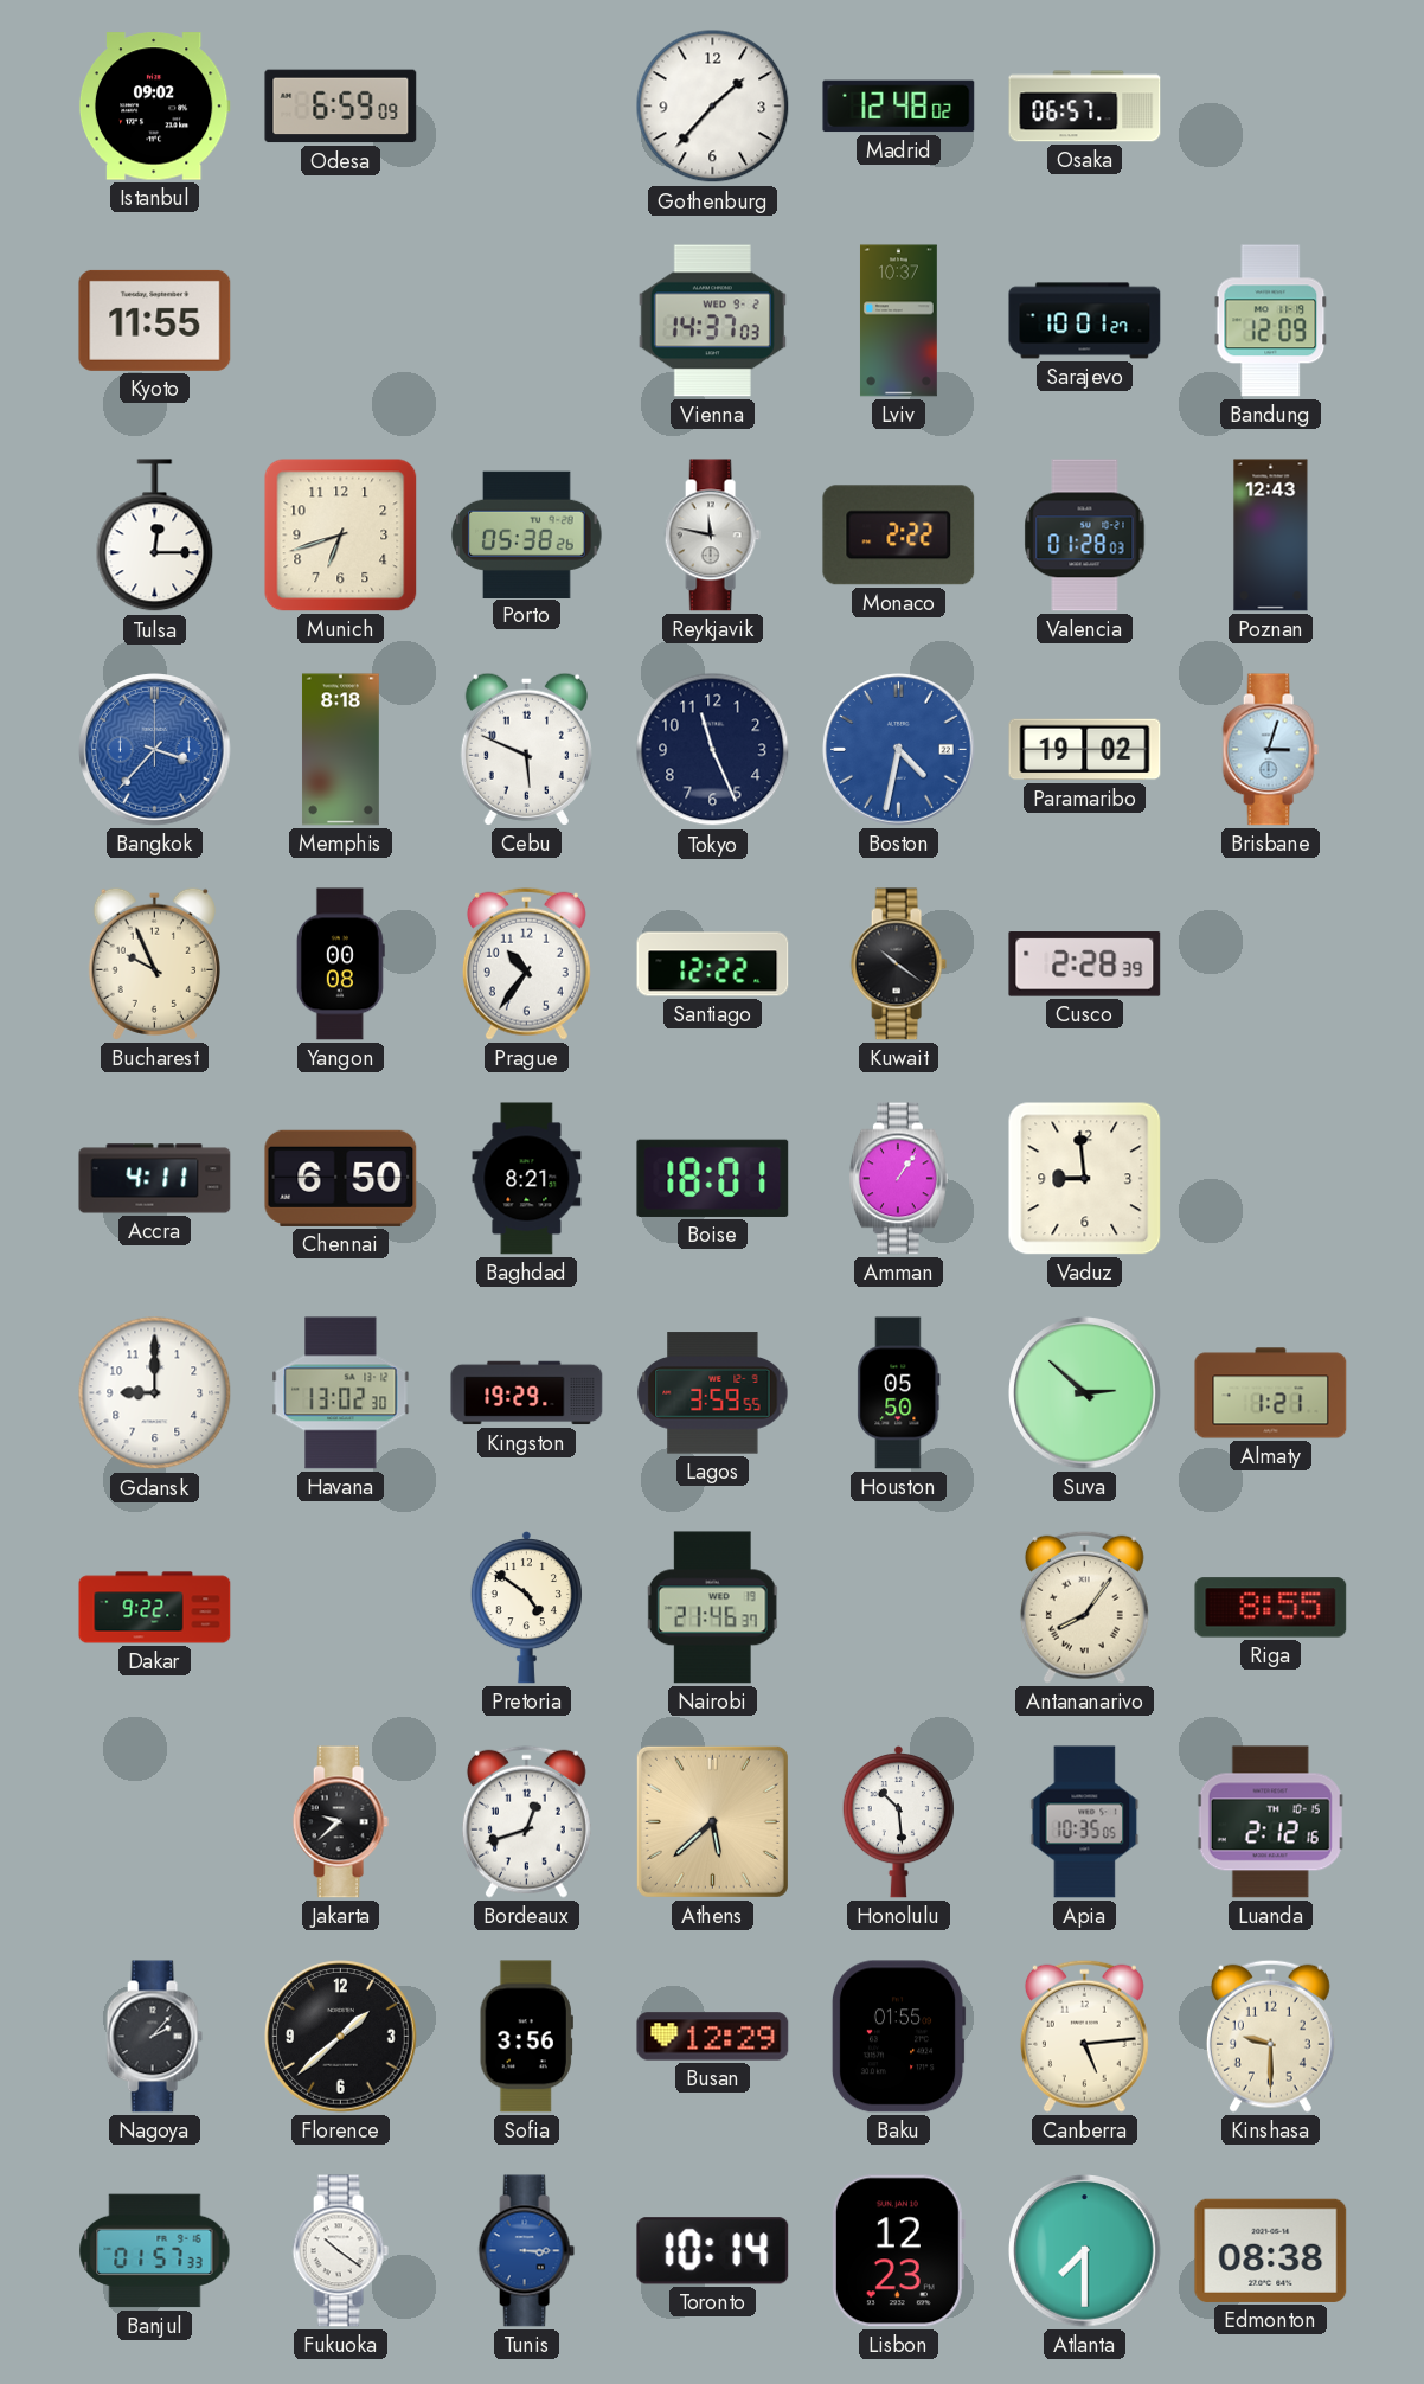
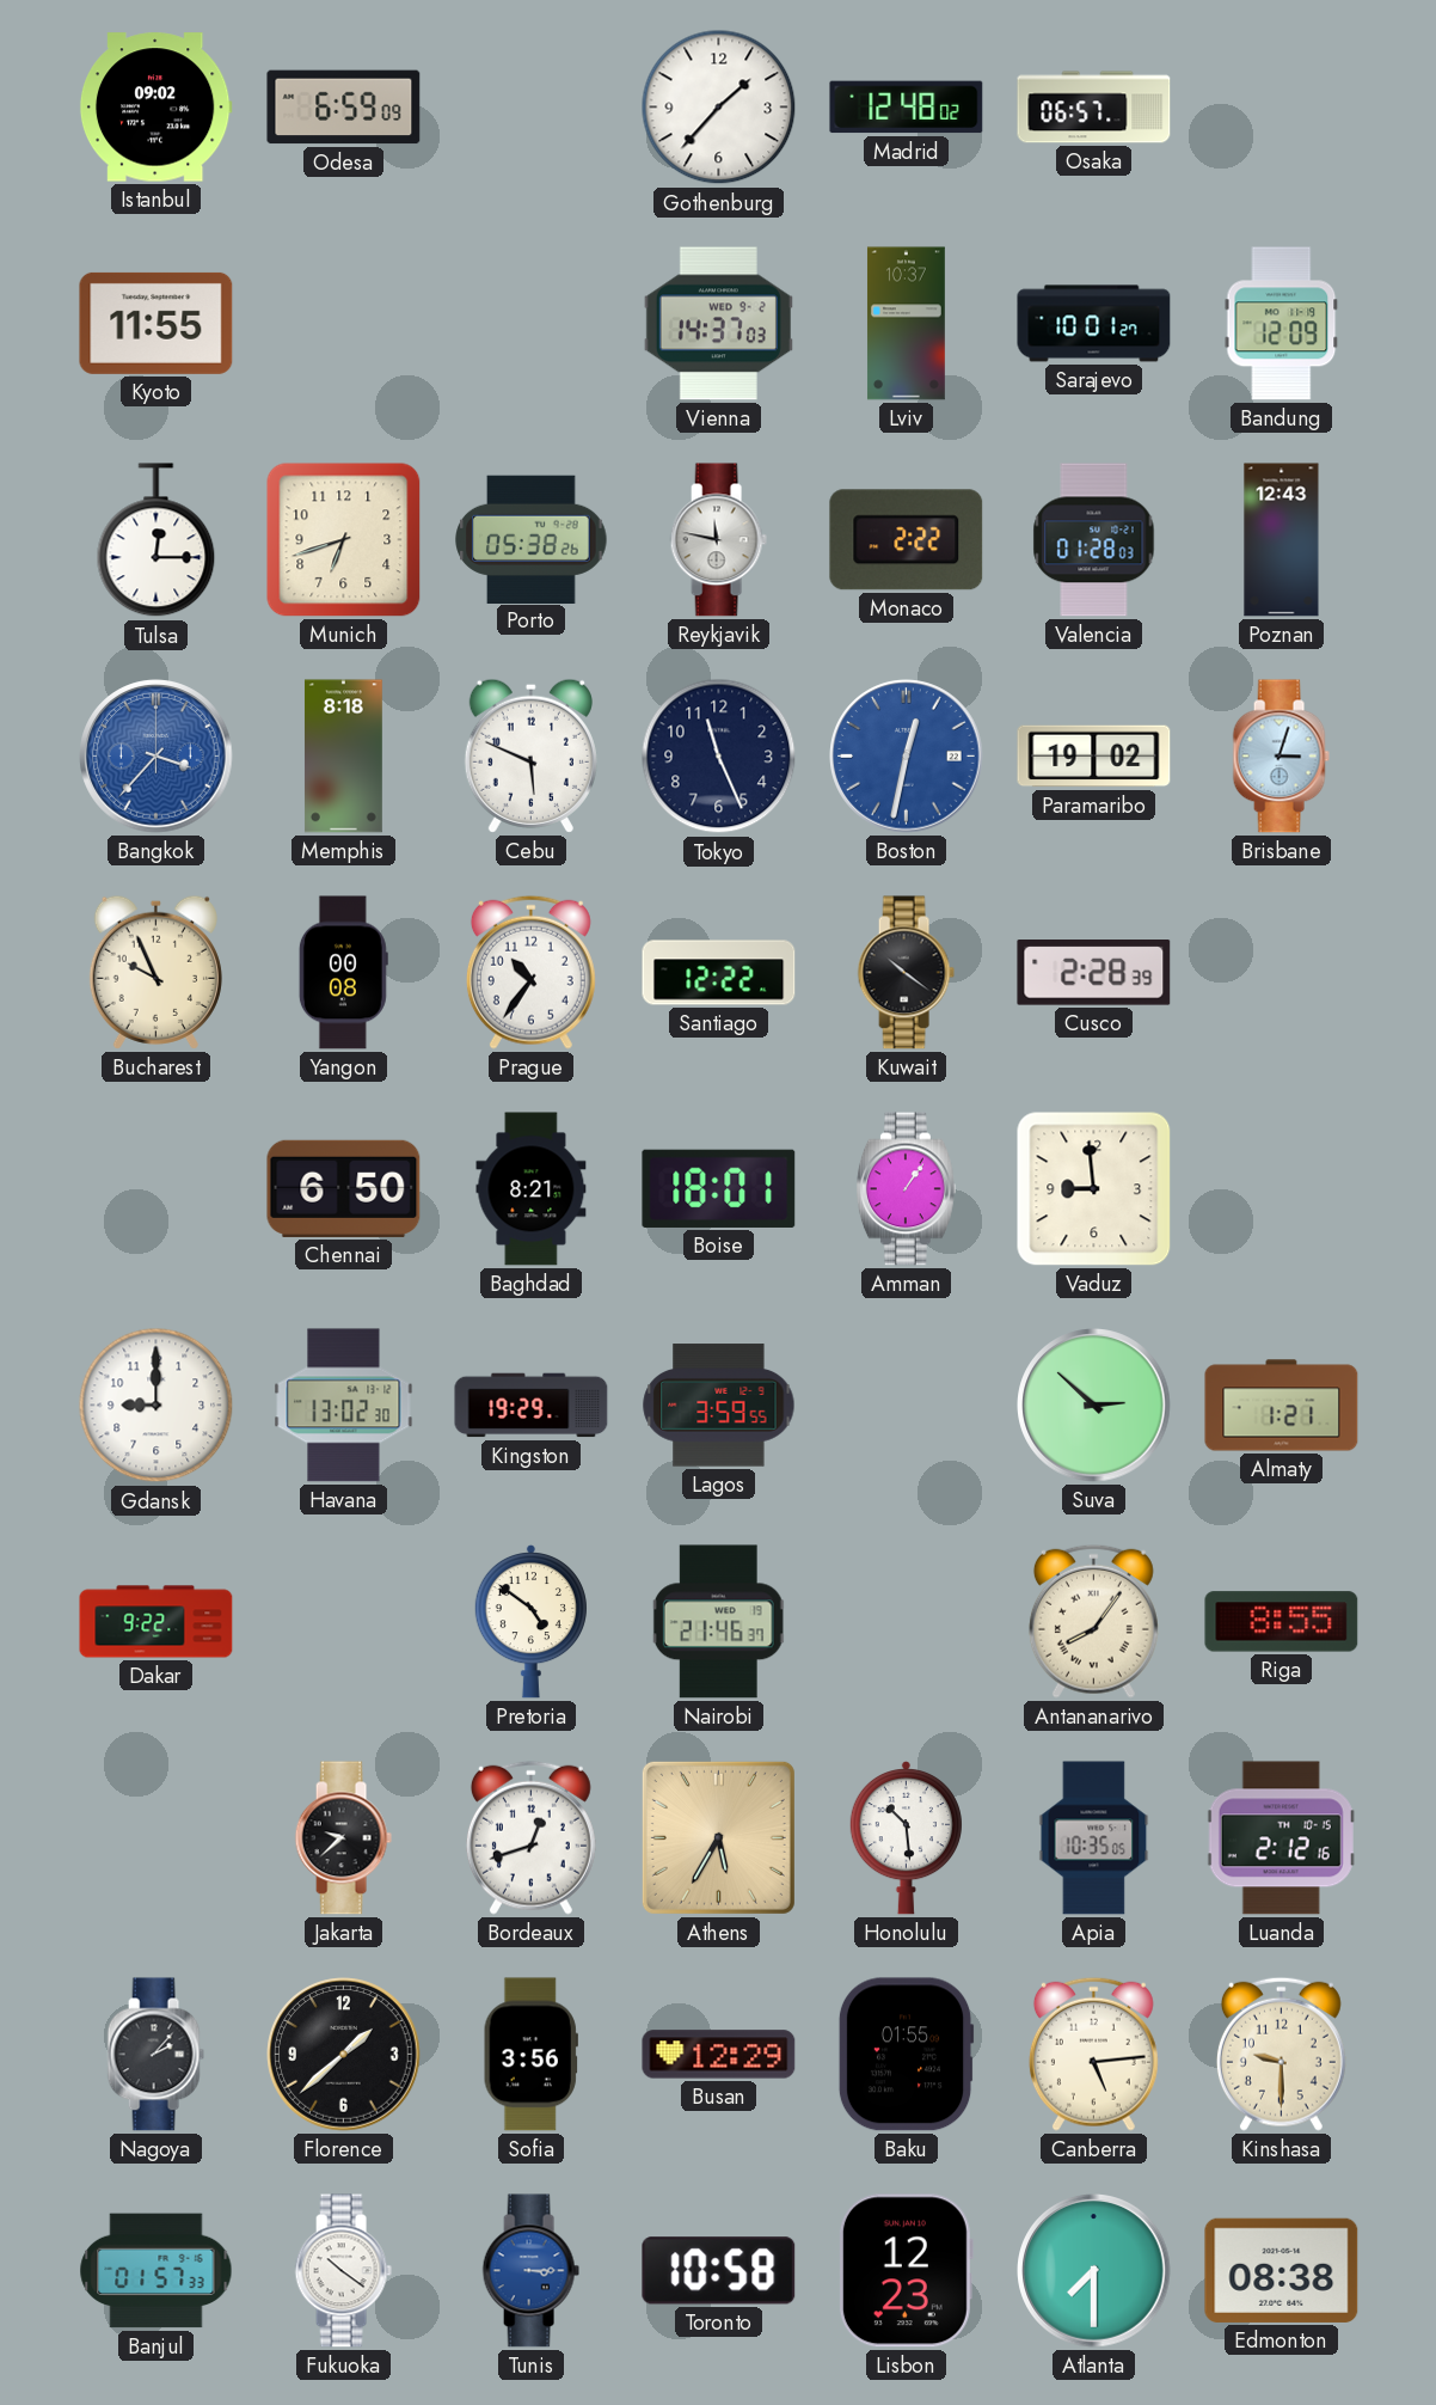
Boston: 4:32 -> 12:32
Accra: 4:11 -> none
Houston: 05:50 -> none
Athens: 5:38 -> 5:35
Toronto: 10:14 -> 10:58
